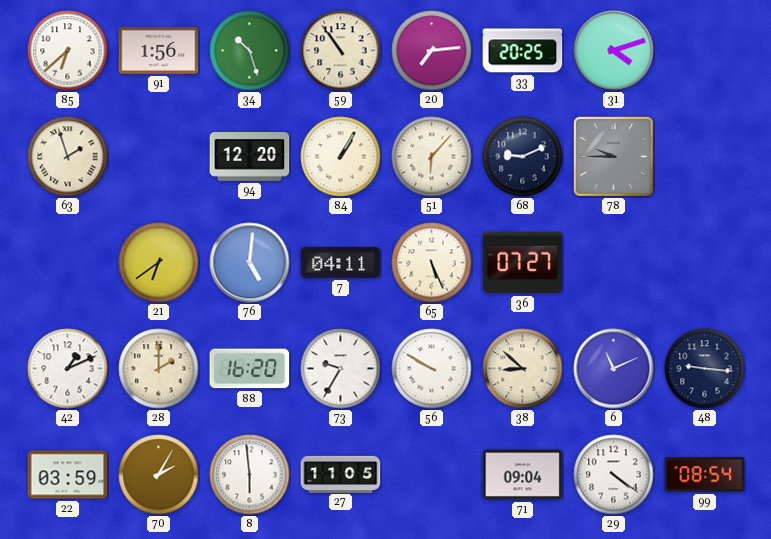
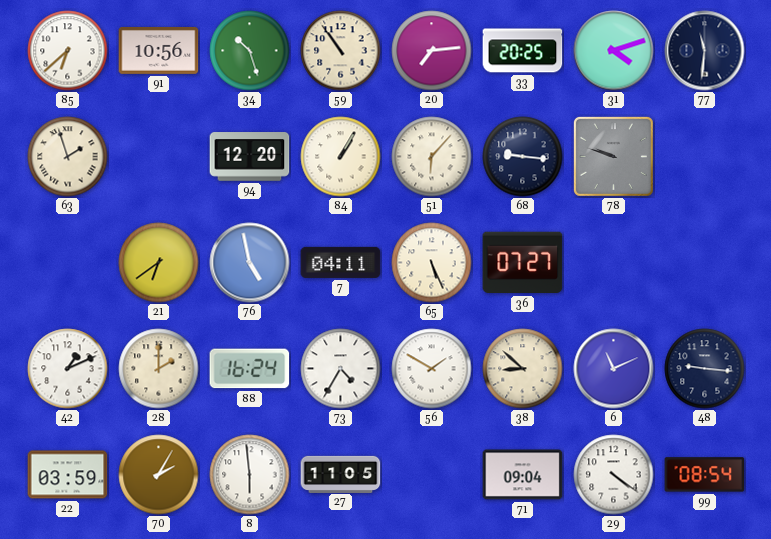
91: 1:56 -> 10:56
77: none -> 11:31
68: 9:11 -> 9:16
78: 9:45 -> 9:48
76: 5:01 -> 4:58
88: 16:20 -> 16:24
73: 9:35 -> 4:35
56: 9:50 -> 1:50
